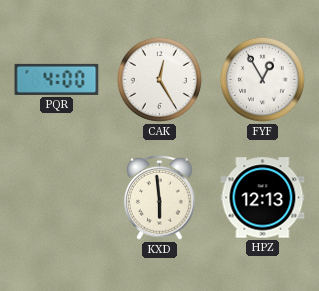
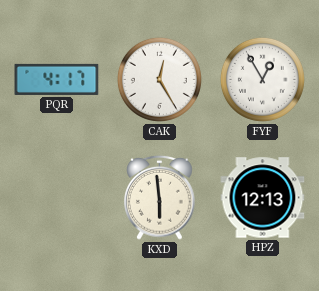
PQR: 4:00 -> 4:17
